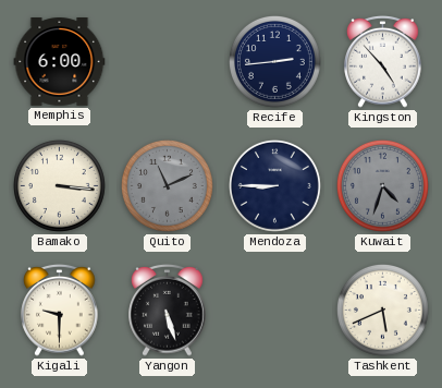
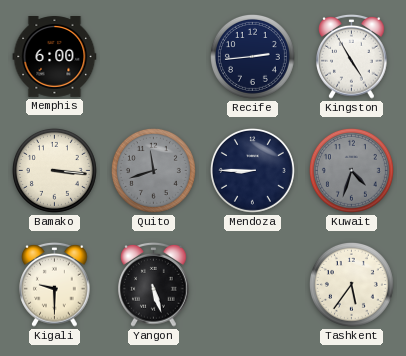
Kingston: 4:53 -> 4:55
Quito: 11:11 -> 11:42
Tashkent: 5:41 -> 5:36
